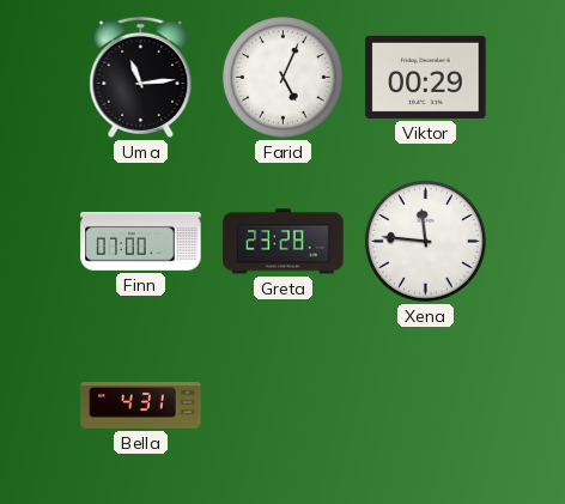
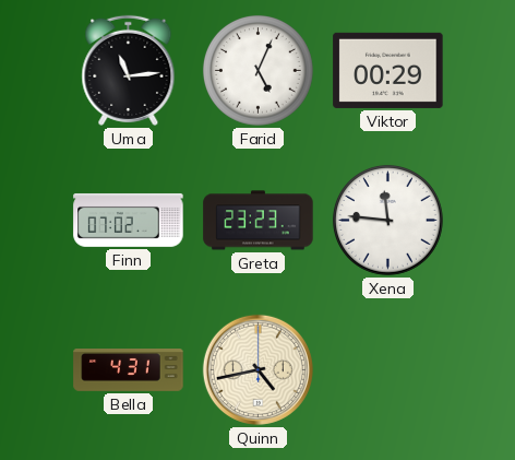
Finn: 07:00 -> 07:02
Greta: 23:28 -> 23:23
Quinn: none -> 4:43
